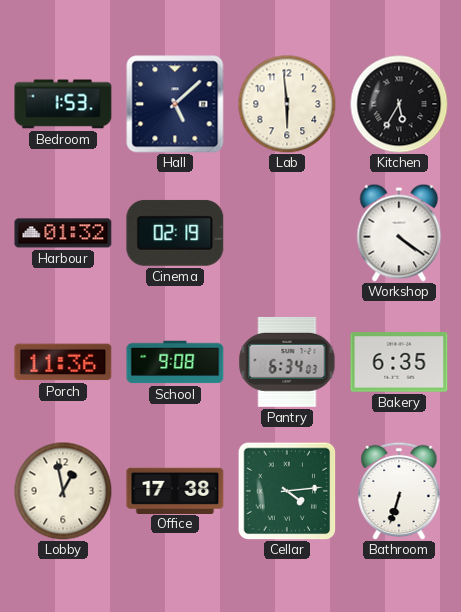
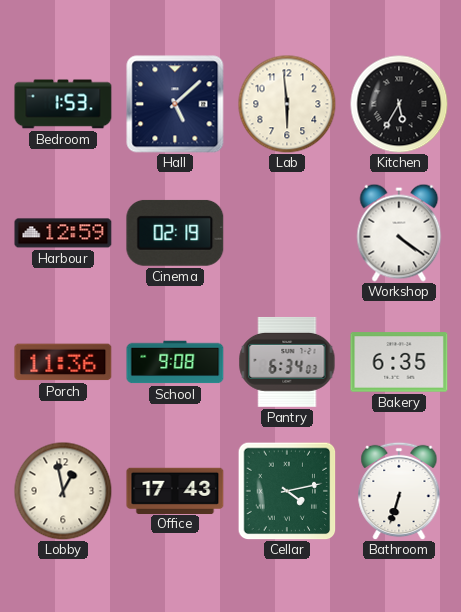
Harbour: 01:32 -> 12:59
Office: 17:38 -> 17:43
Cellar: 4:14 -> 4:13
